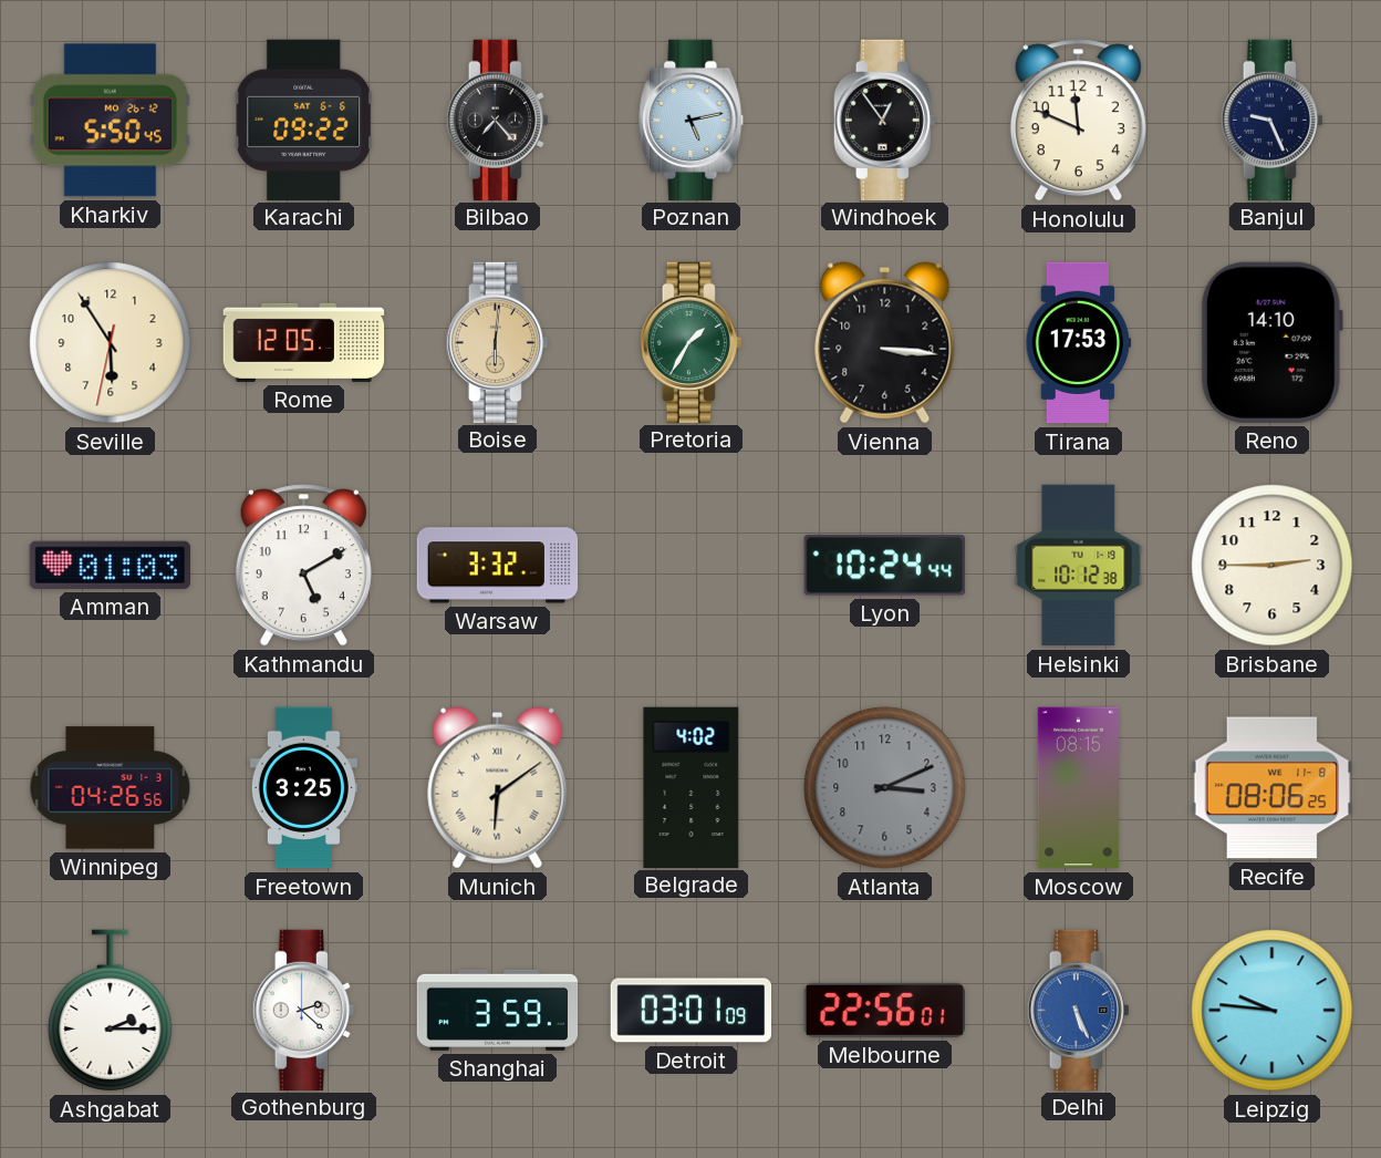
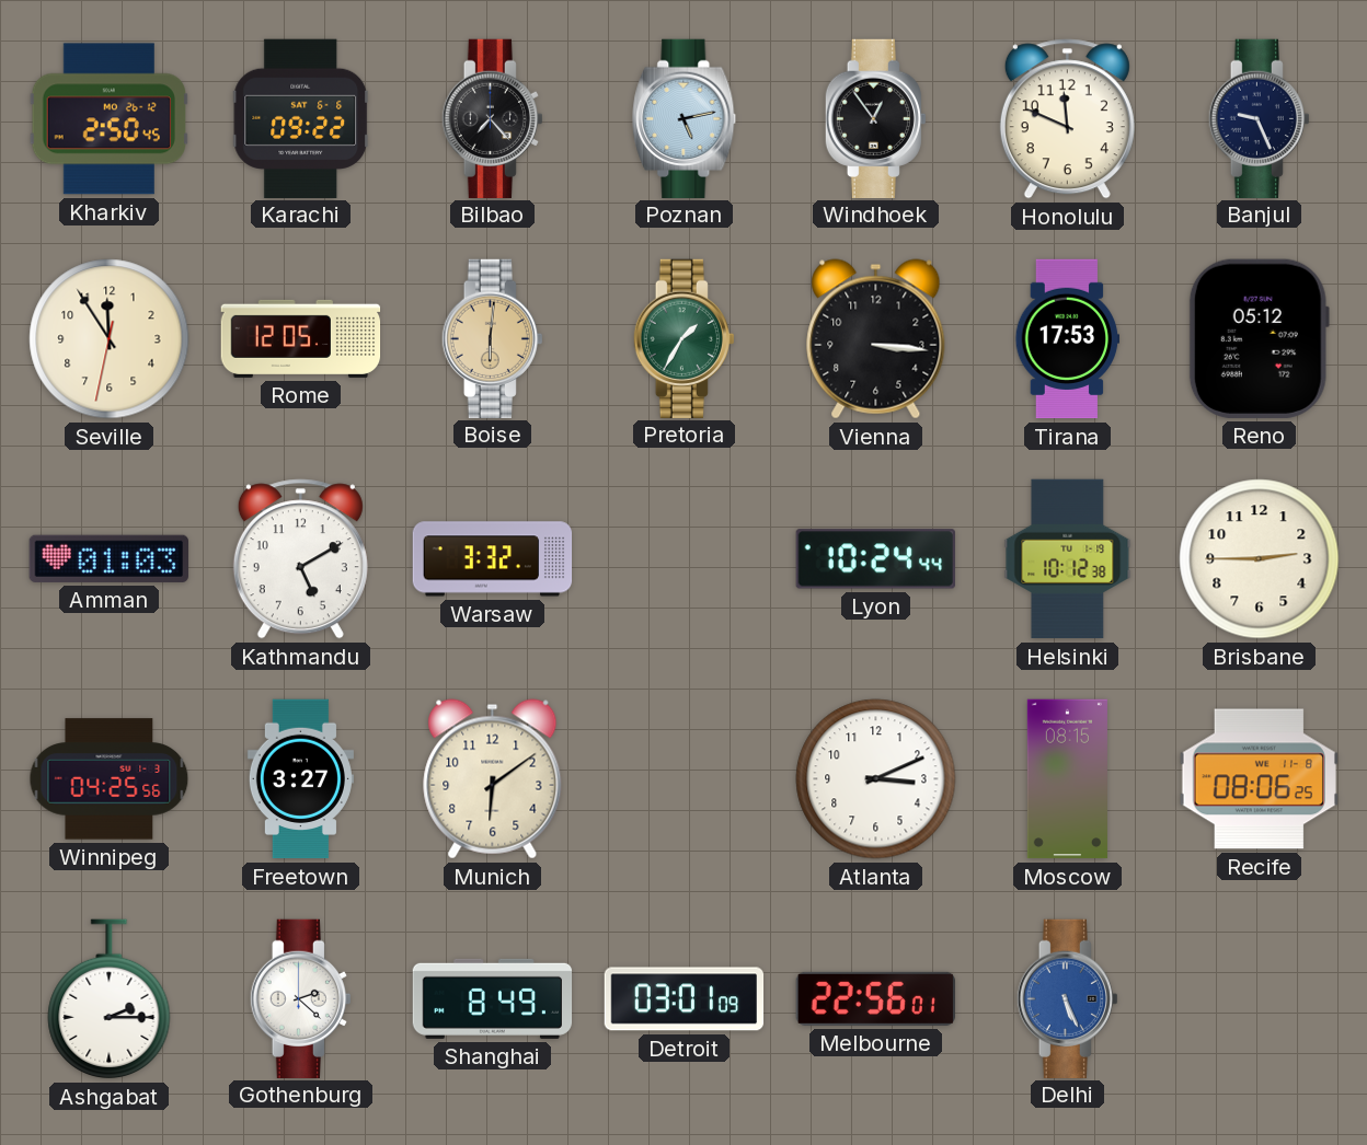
Kharkiv: 5:50 -> 2:50
Seville: 5:54 -> 11:54
Reno: 14:10 -> 05:12
Winnipeg: 04:26 -> 04:25
Freetown: 3:25 -> 3:27
Munich numerals: Roman -> Arabic
Belgrade: 4:02 -> none
Atlanta dial: grey -> white
Shanghai: 3:59 -> 8:49
Leipzig: 9:46 -> none
